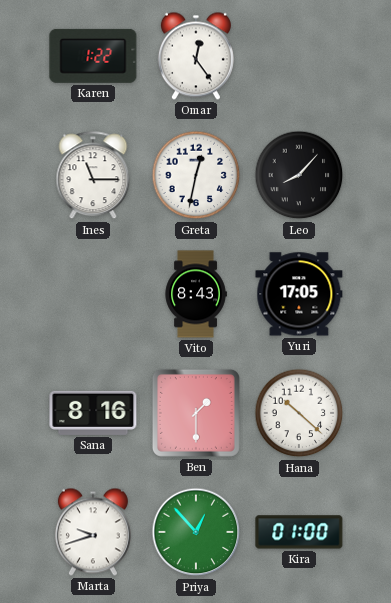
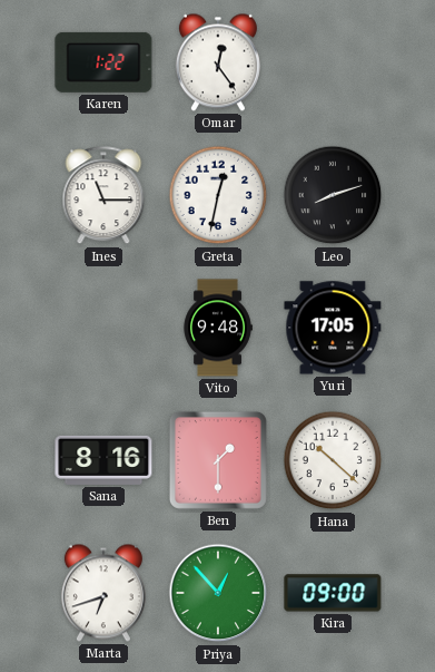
Leo: 8:07 -> 8:12
Vito: 8:43 -> 9:48
Marta: 9:42 -> 6:42
Kira: 01:00 -> 09:00
